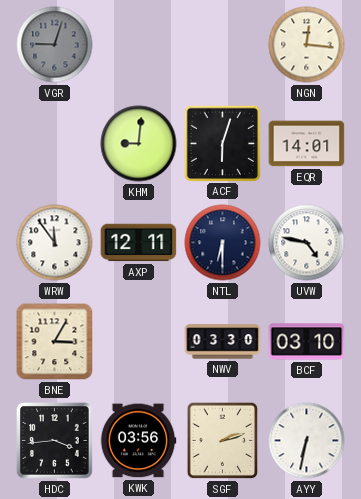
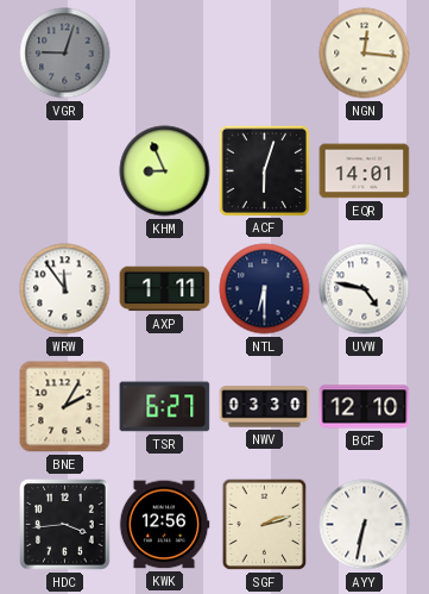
KHM: 9:01 -> 8:56
AXP: 12:11 -> 1:11
BNE: 3:05 -> 2:05
TSR: none -> 6:27
BCF: 03:10 -> 12:10
KWK: 03:56 -> 12:56
